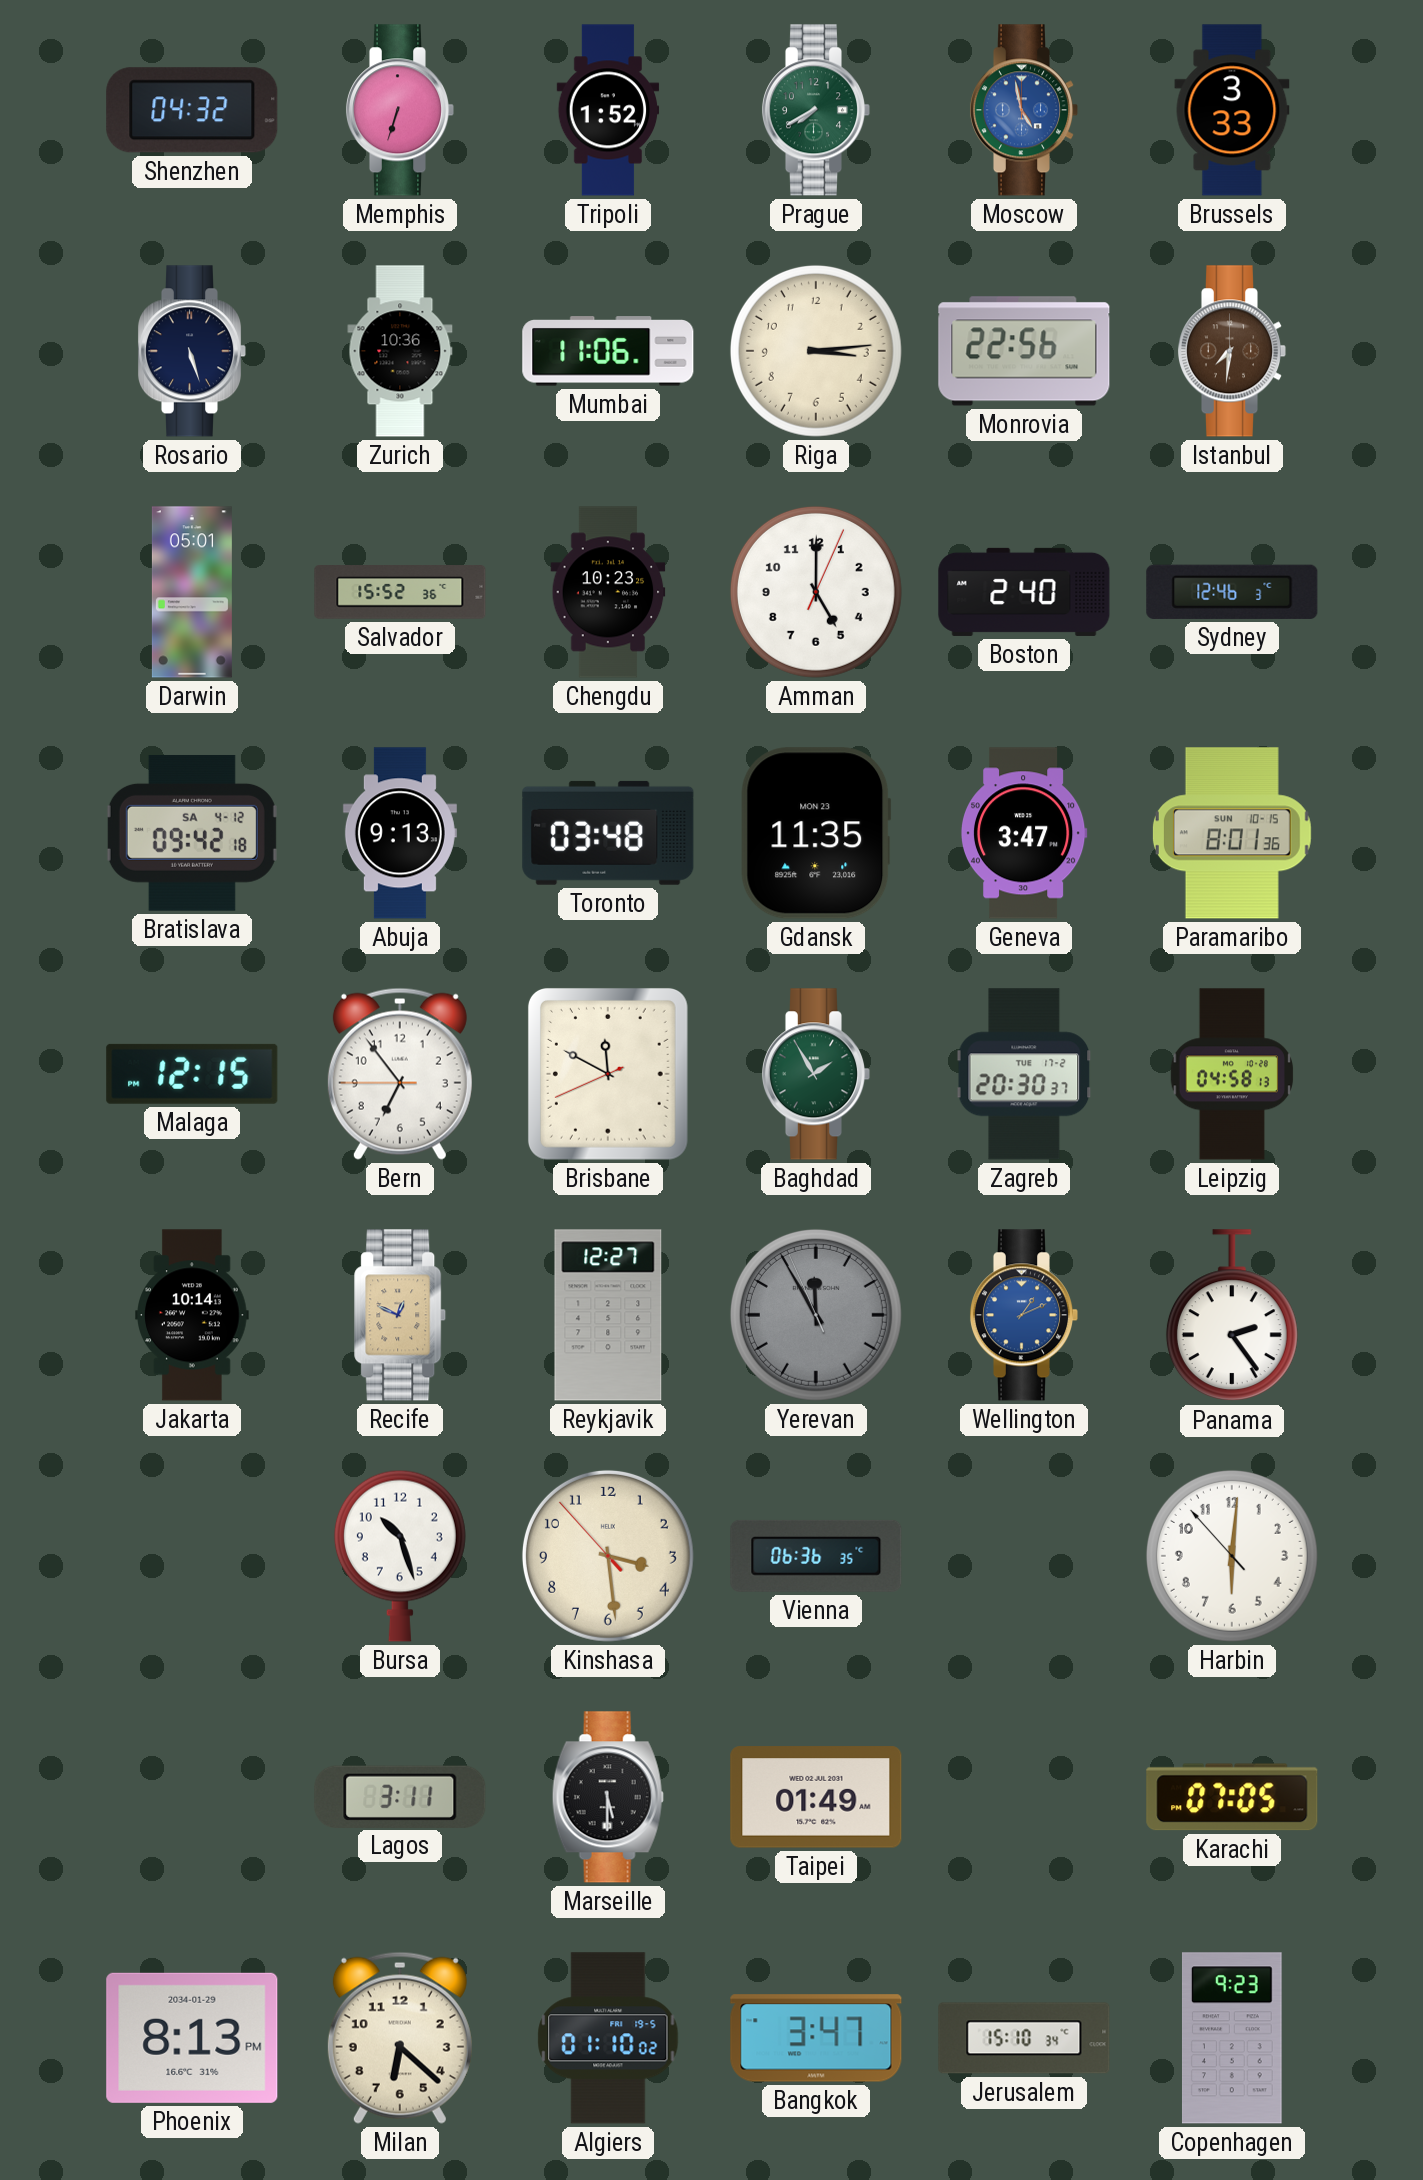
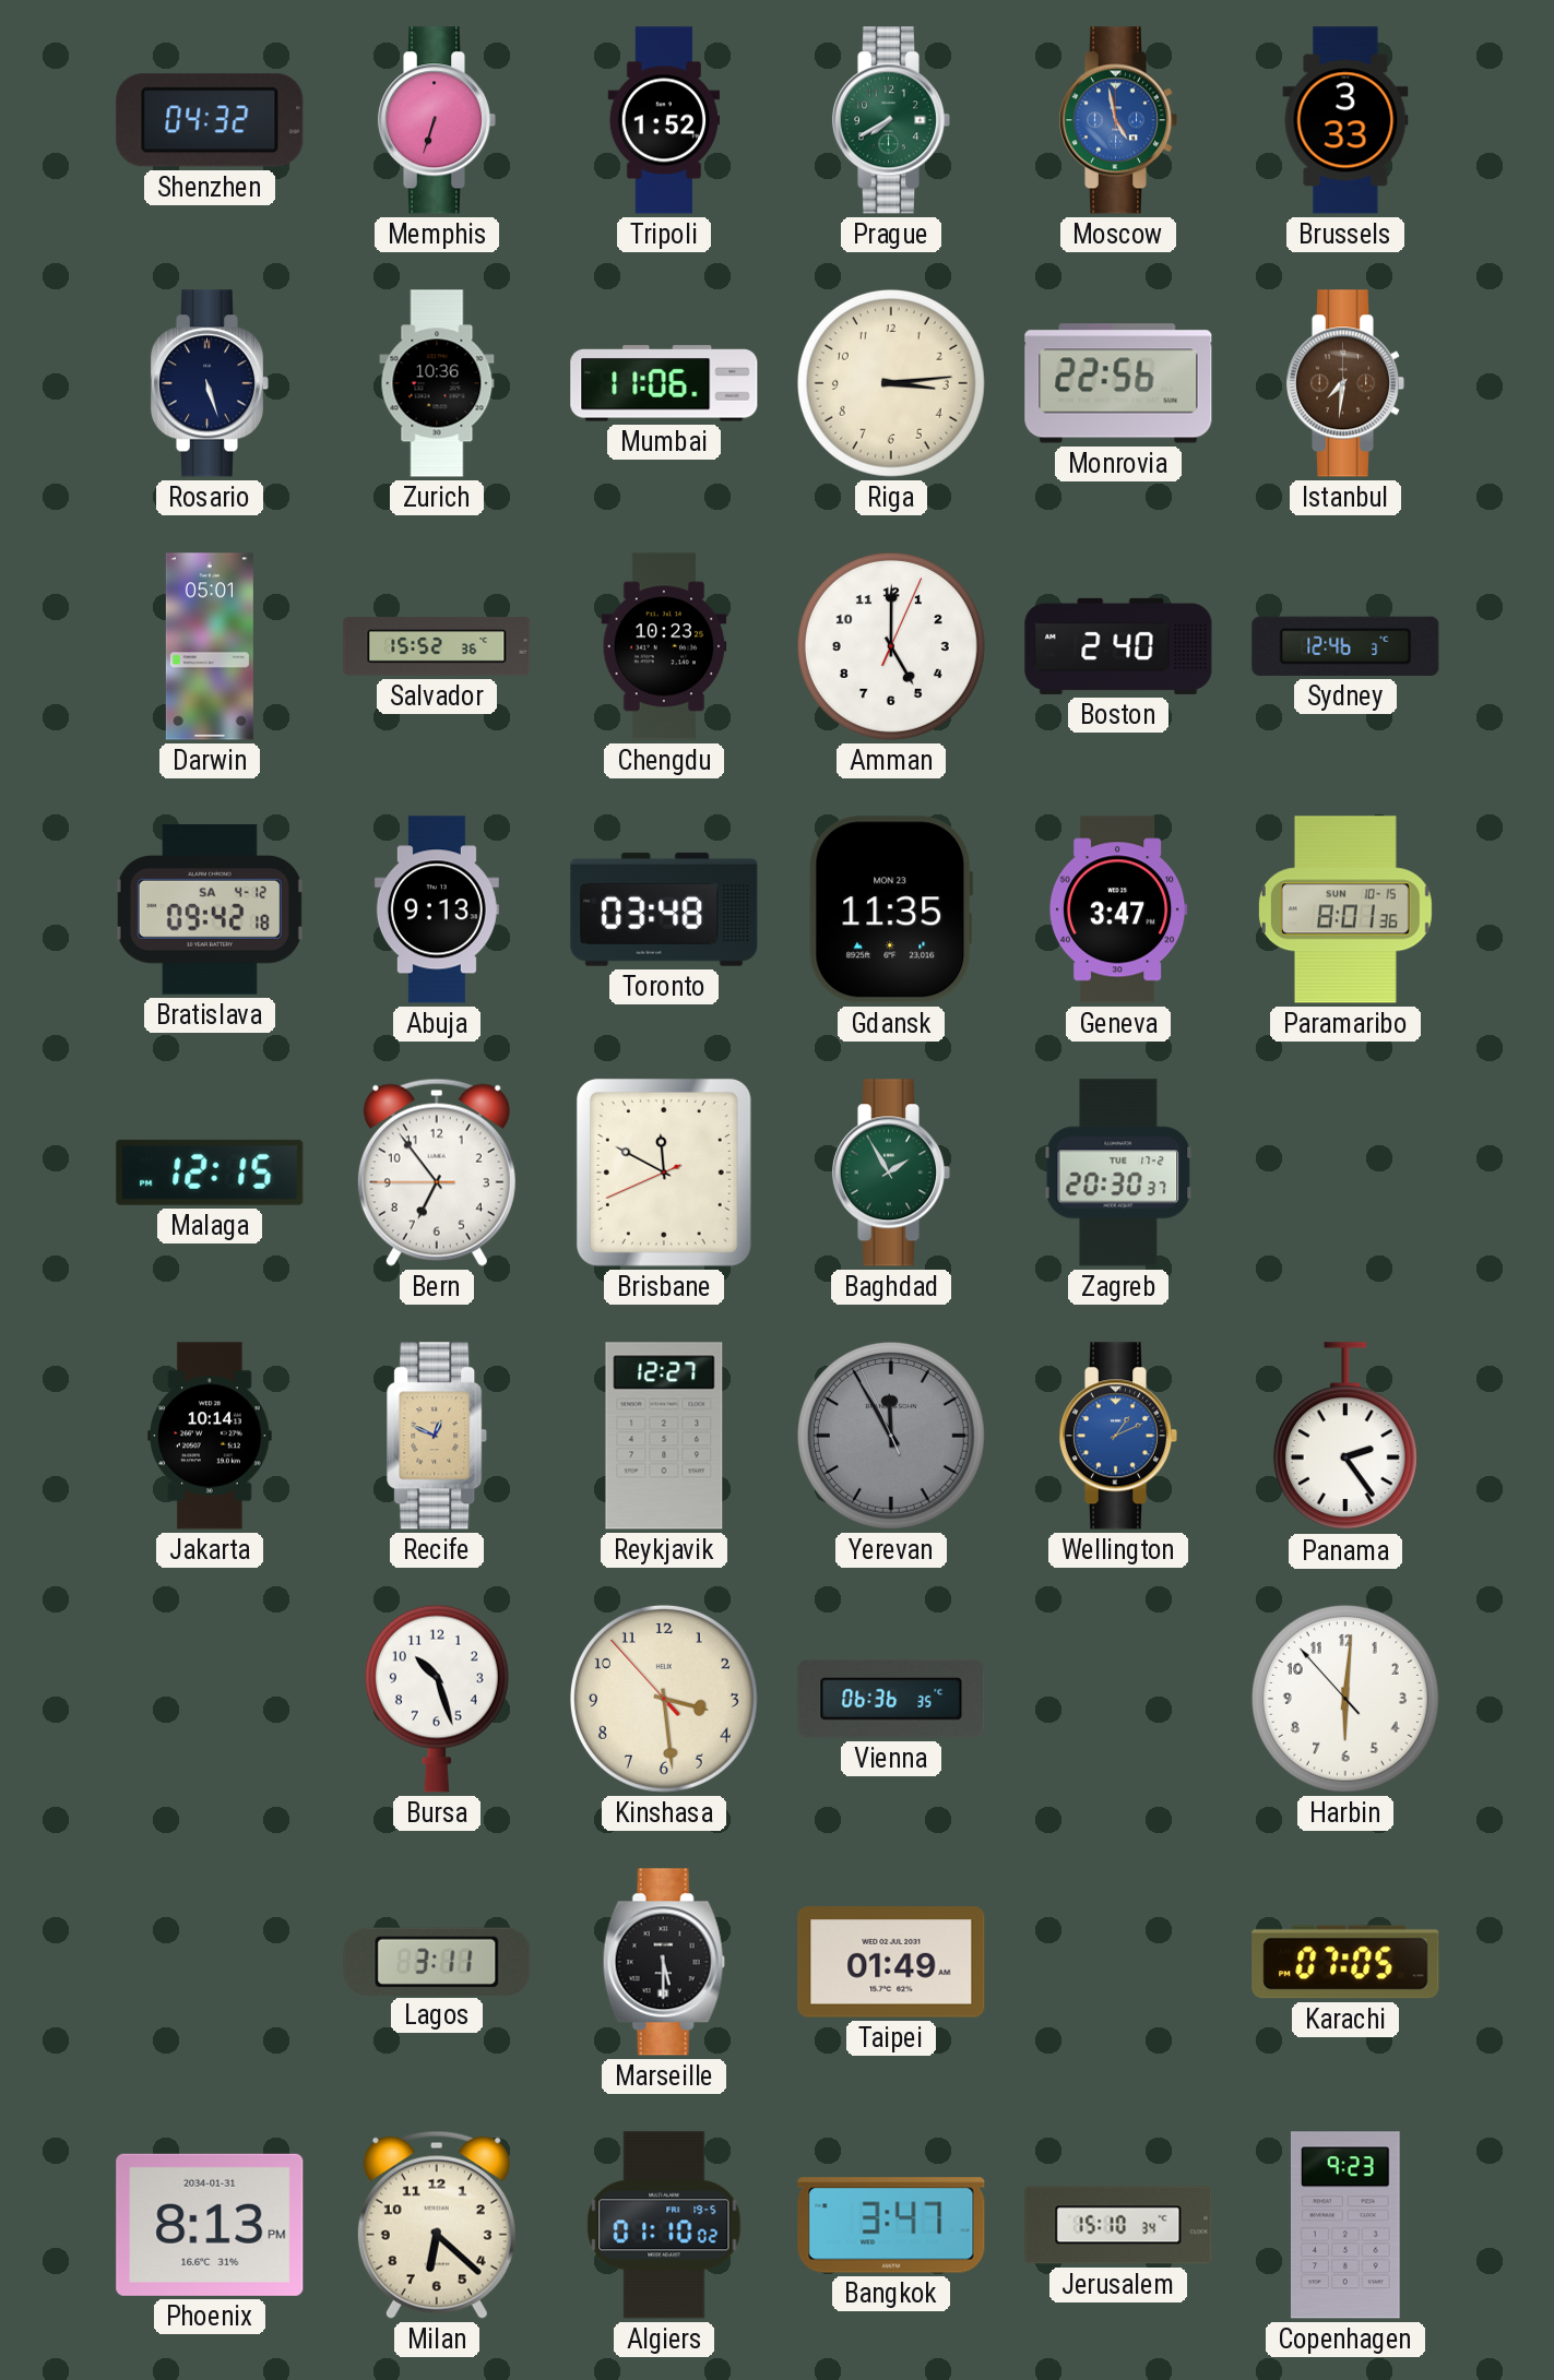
Leipzig: 04:58 -> none
Phoenix date: 2034-01-29 -> 2034-01-31
